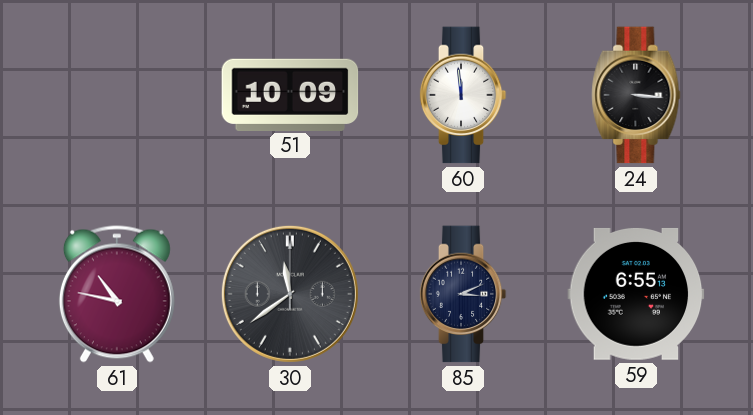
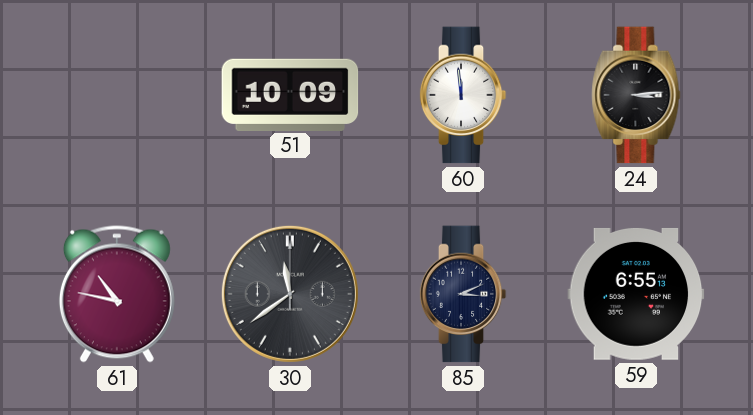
24: 3:16 -> 3:14
